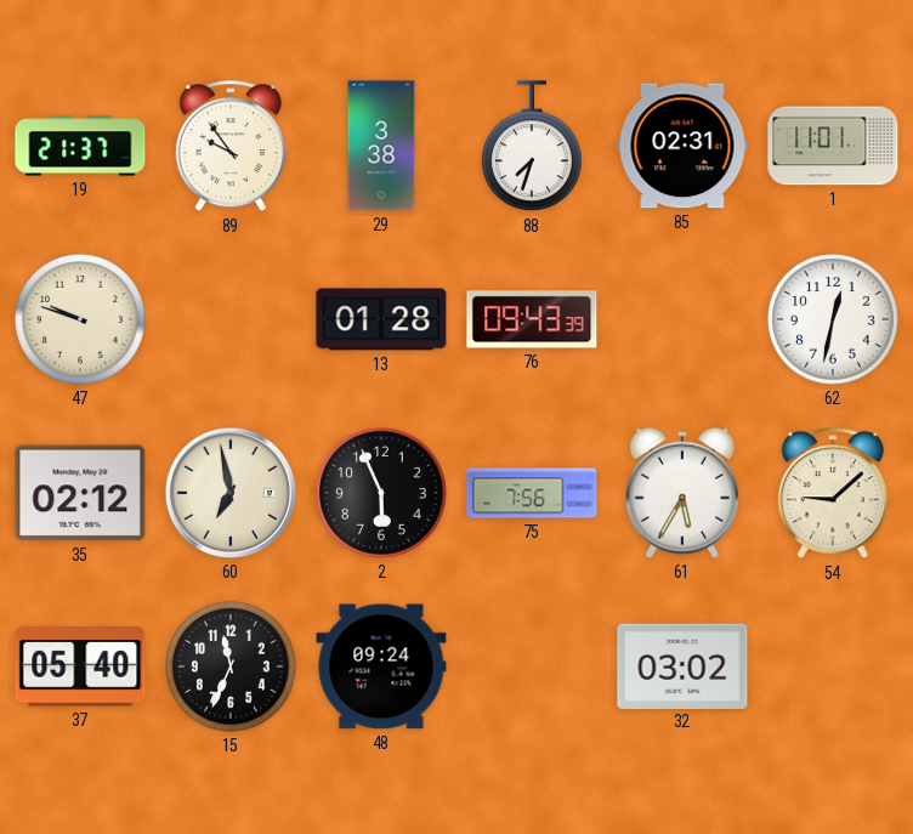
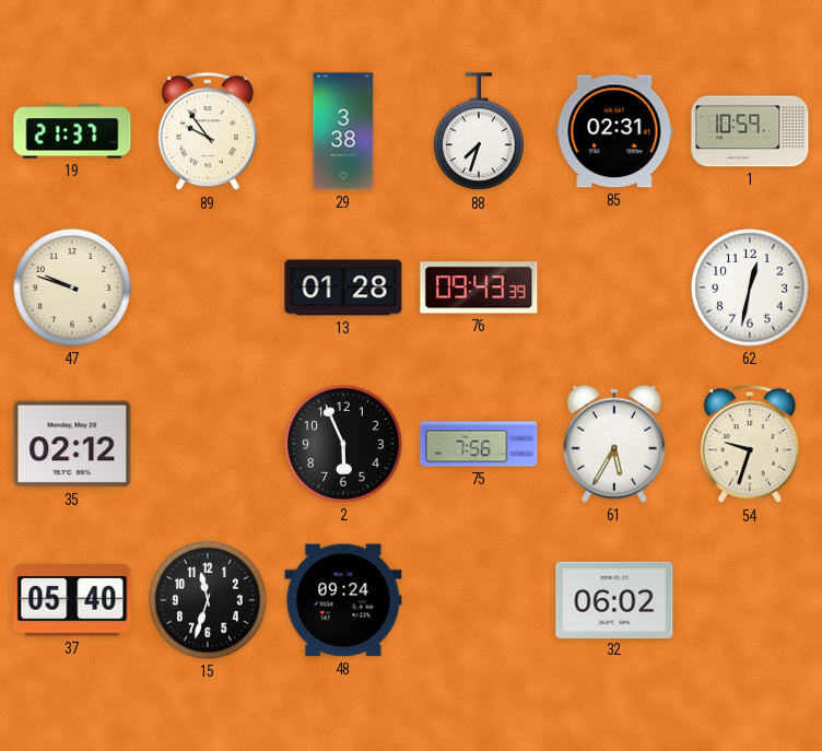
1: 11:01 -> 10:59
60: 6:58 -> none
54: 9:08 -> 9:33
15: 11:34 -> 11:33
32: 03:02 -> 06:02
